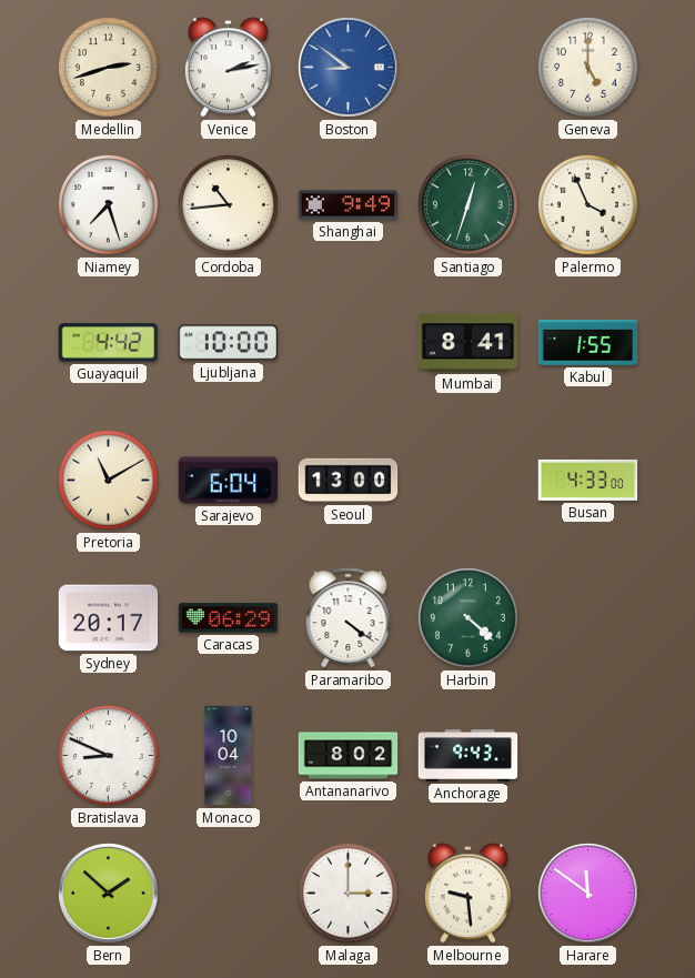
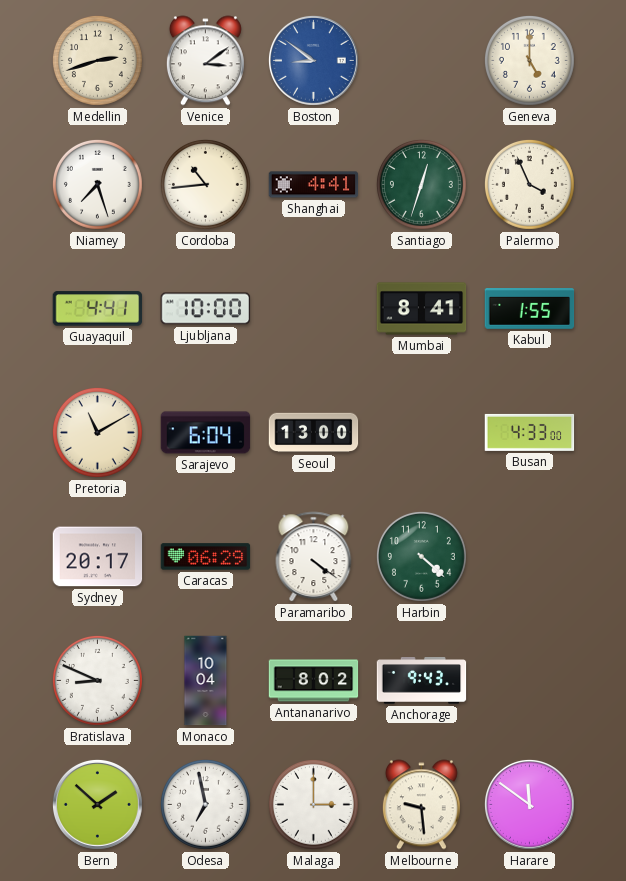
Venice: 2:13 -> 3:09
Shanghai: 9:49 -> 4:41
Guayaquil: 4:42 -> 4:41
Odesa: none -> 6:58
